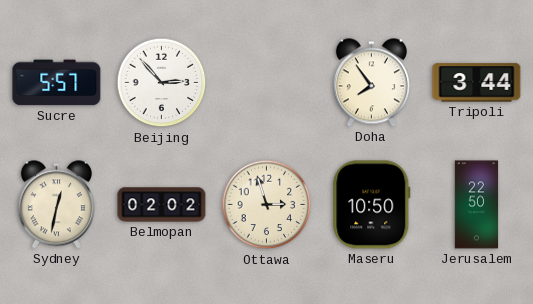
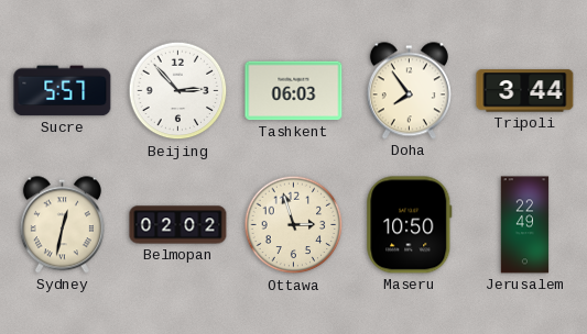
Tashkent: none -> 06:03
Jerusalem: 22:50 -> 22:49
